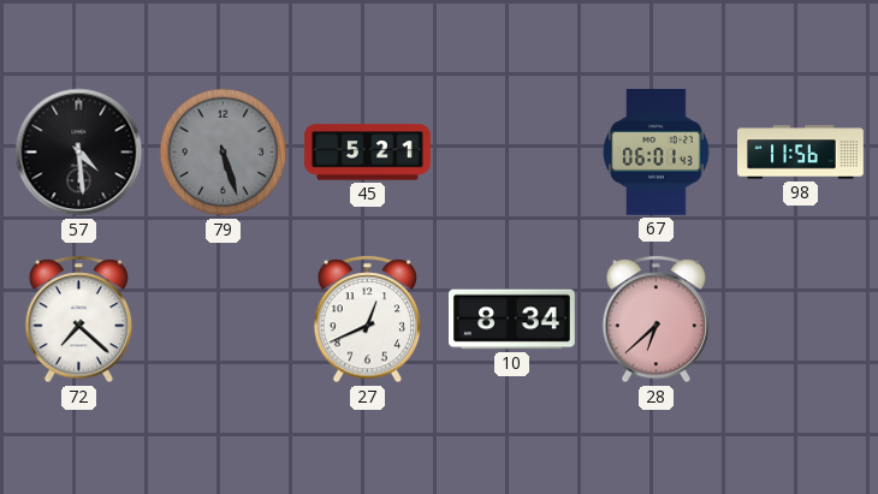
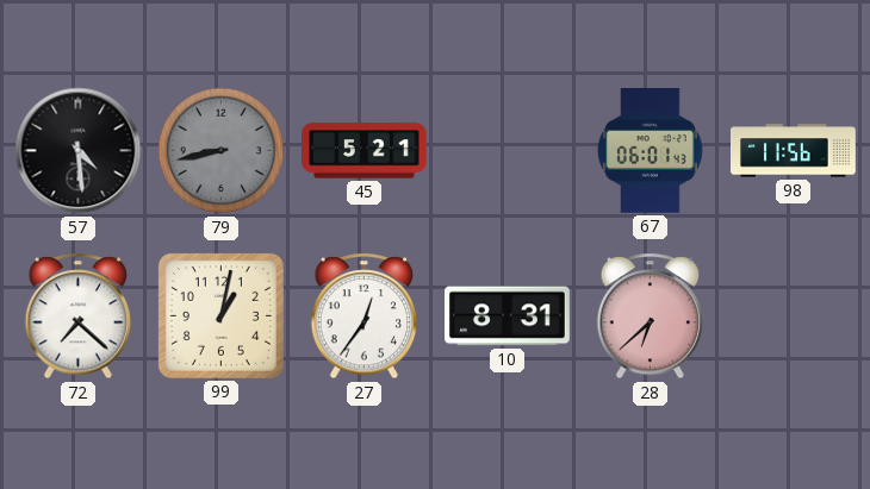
79: 5:27 -> 8:43
99: none -> 1:02
27: 12:41 -> 12:36
10: 8:34 -> 8:31
